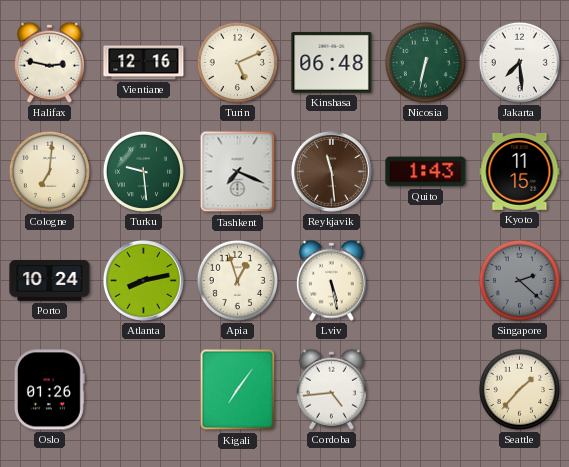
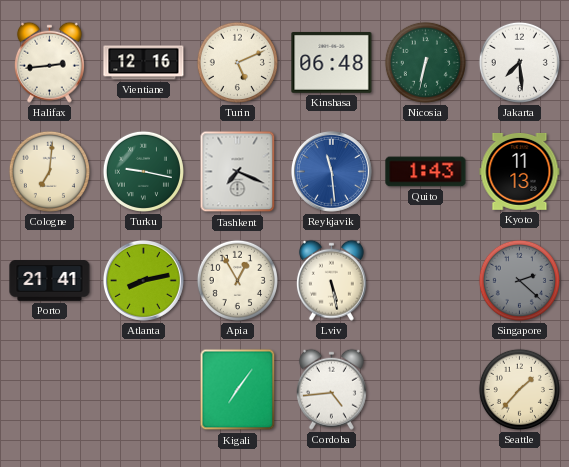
Halifax: 2:47 -> 2:44
Turku: 9:29 -> 9:17
Reykjavik dial: brown -> blue
Kyoto: 11:15 -> 11:13
Porto: 10:24 -> 21:41
Apia: 12:57 -> 12:55
Oslo: 01:26 -> none
